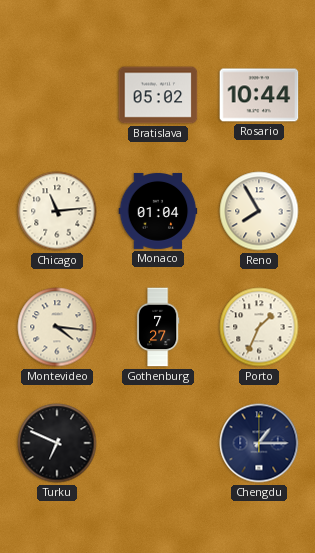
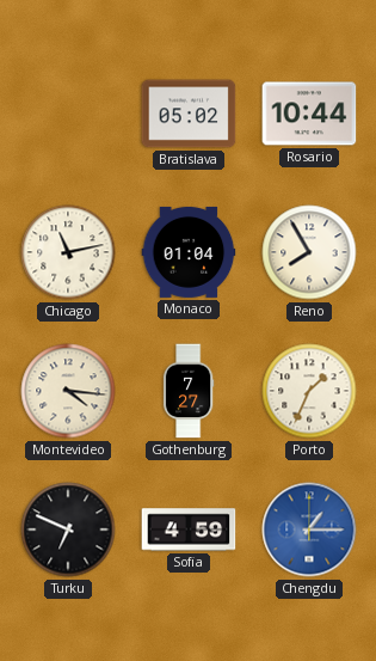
Chicago: 11:14 -> 11:13
Sofia: none -> 4:59
Chengdu dial: navy -> blue
